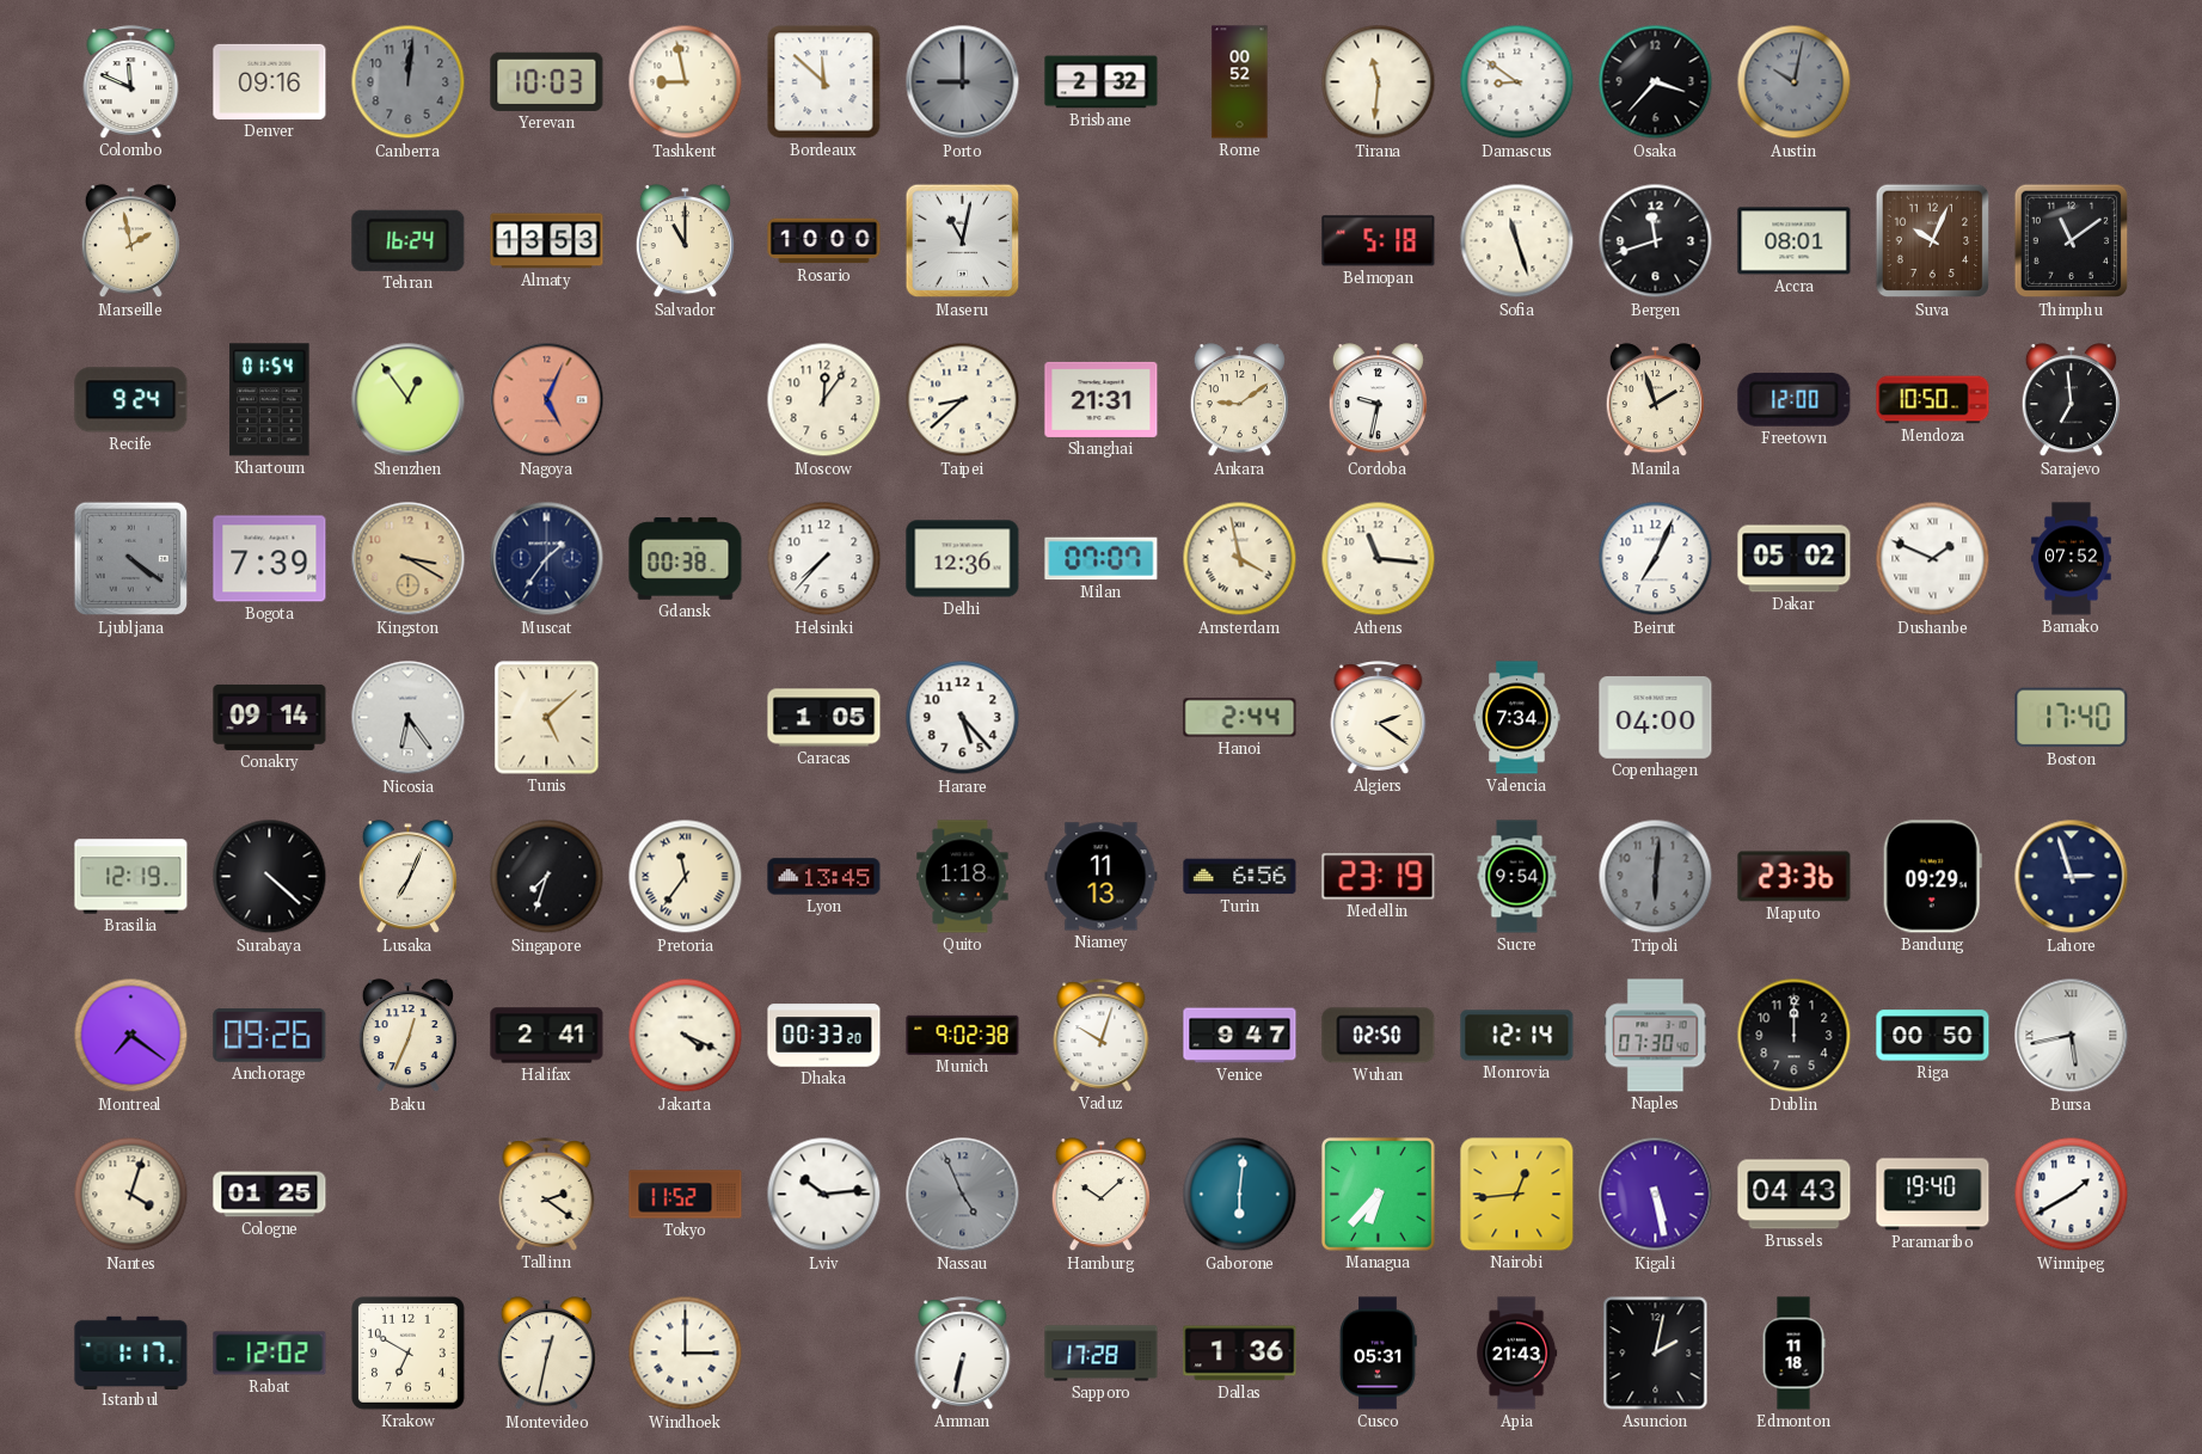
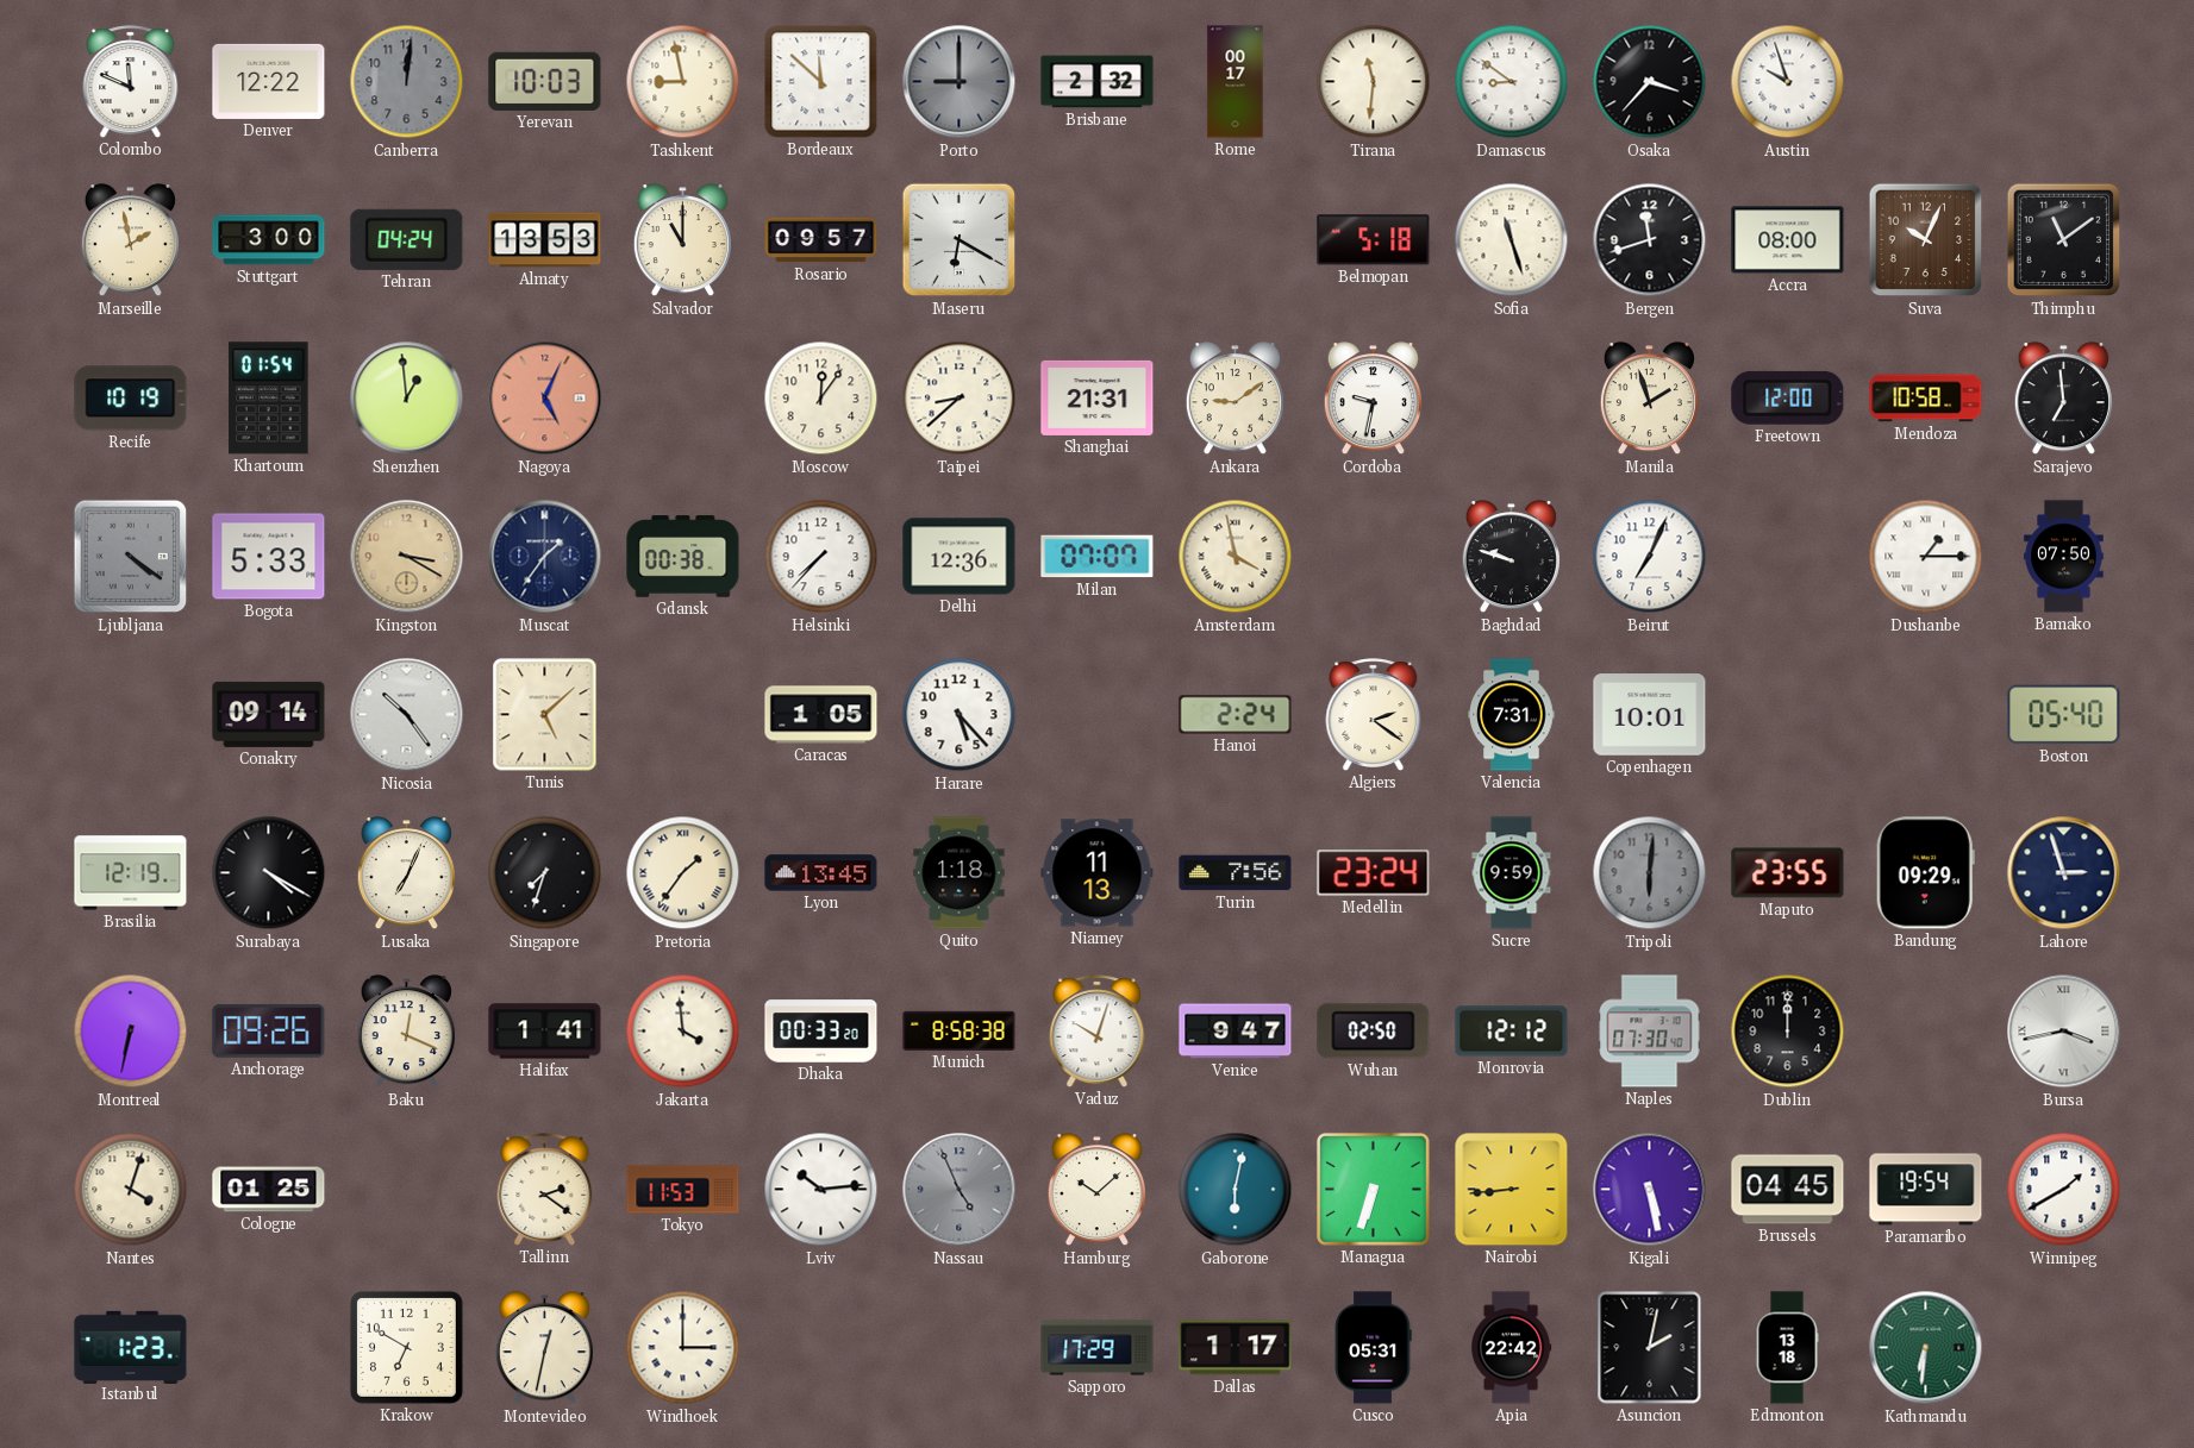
Denver: 09:16 -> 12:22
Rome: 00:52 -> 00:17
Austin: 10:02 -> 9:57
Austin dial: grey -> white
Stuttgart: none -> 3:00
Tehran: 16:24 -> 04:24
Rosario: 10:00 -> 09:57
Maseru: 11:02 -> 6:20
Accra: 08:01 -> 08:00
Recife: 9:24 -> 10:19
Shenzhen: 12:54 -> 12:59
Mendoza: 10:50 -> 10:58
Bogota: 7:39 -> 5:33
Athens: 11:16 -> none
Baghdad: none -> 9:48
Dakar: 05:02 -> none
Dushanbe: 1:49 -> 1:15
Bamako: 07:52 -> 07:50
Nicosia: 6:24 -> 10:24
Hanoi: 2:44 -> 2:24
Valencia: 7:34 -> 7:31
Copenhagen: 04:00 -> 10:01
Boston: 17:40 -> 05:40
Surabaya: 4:22 -> 4:20
Pretoria: 11:36 -> 1:36
Turin: 6:56 -> 7:56
Medellin: 23:19 -> 23:24
Sucre: 9:54 -> 9:59
Maputo: 23:36 -> 23:55
Montreal: 7:21 -> 6:32
Baku: 12:34 -> 12:19
Halifax: 2:41 -> 1:41
Jakarta: 4:19 -> 3:59
Munich: 9:02 -> 8:58
Monrovia: 12:14 -> 12:12
Riga: 00:50 -> none
Bursa: 5:43 -> 3:43
Tokyo: 11:52 -> 11:53
Gaborone: 6:01 -> 6:02
Managua: 6:37 -> 6:33
Nairobi: 12:44 -> 8:44
Brussels: 04:43 -> 04:45
Paramaribo: 19:40 -> 19:54
Istanbul: 1:17 -> 1:23
Rabat: 12:02 -> none
Amman: 6:32 -> none
Sapporo: 17:28 -> 17:29
Dallas: 1:36 -> 1:17
Apia: 21:43 -> 22:42
Edmonton: 11:18 -> 13:18
Kathmandu: none -> 6:31
